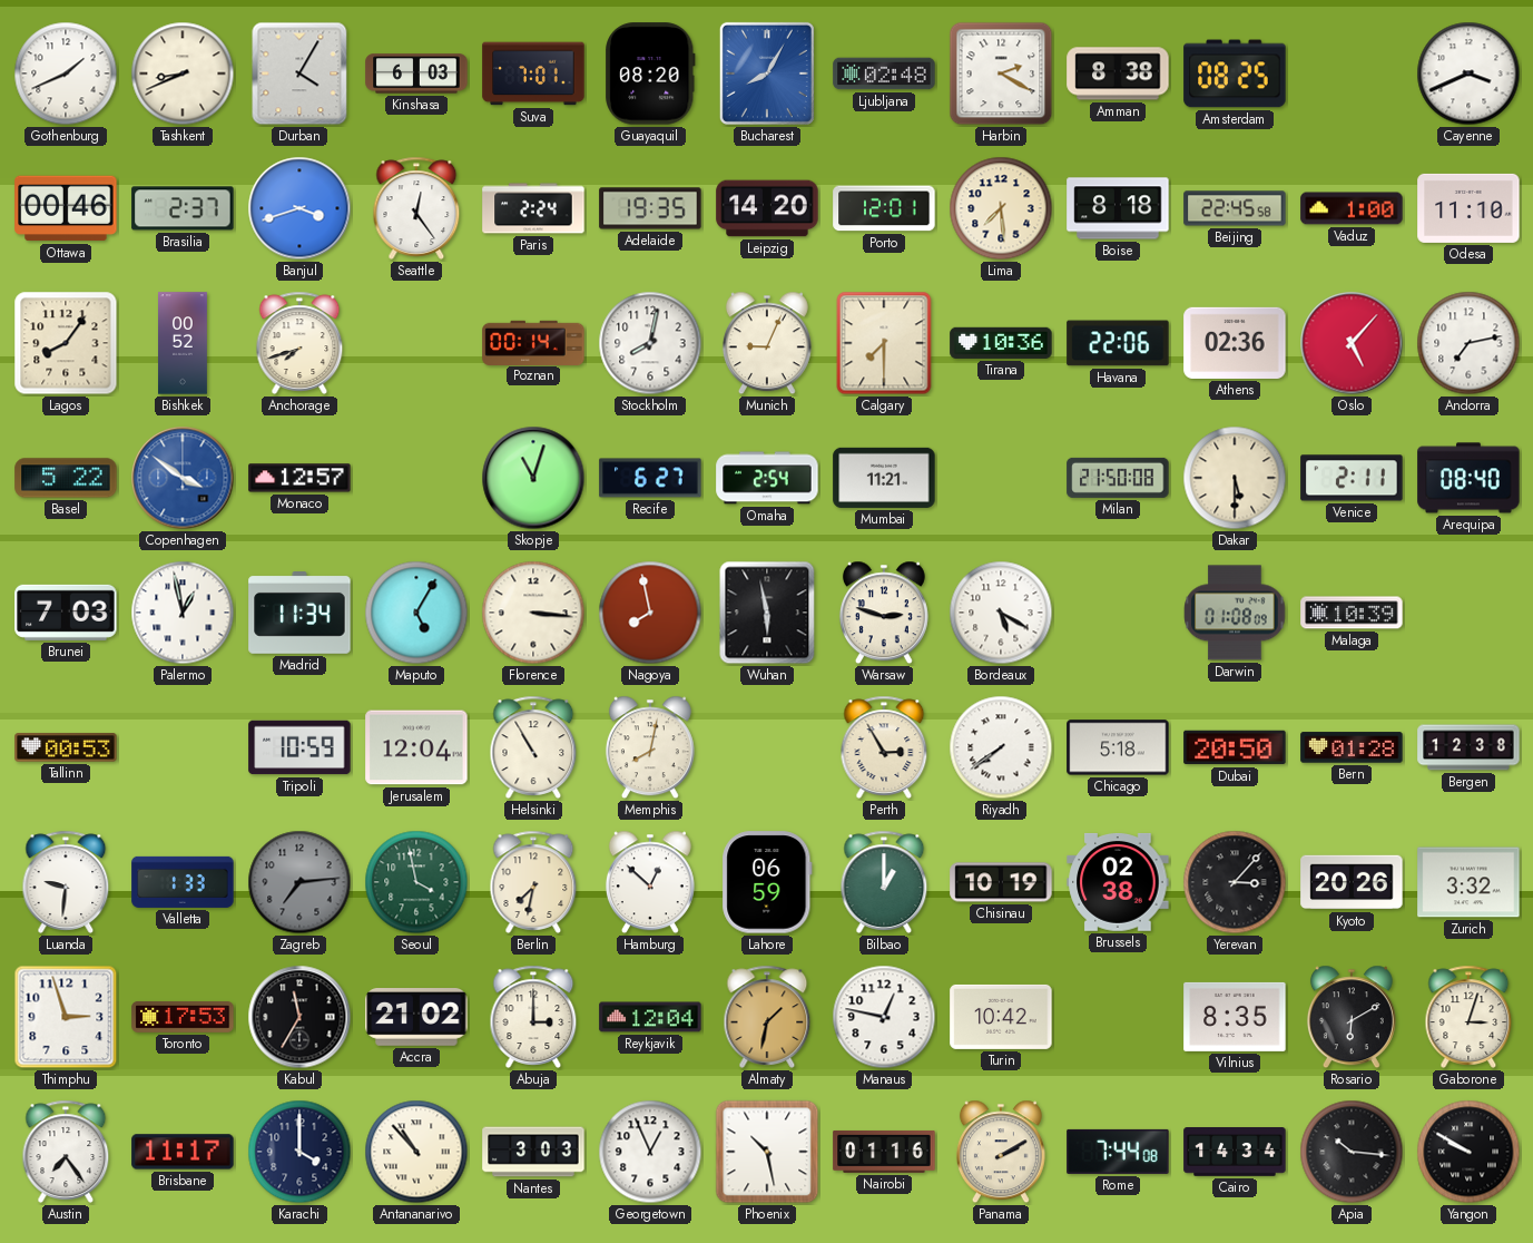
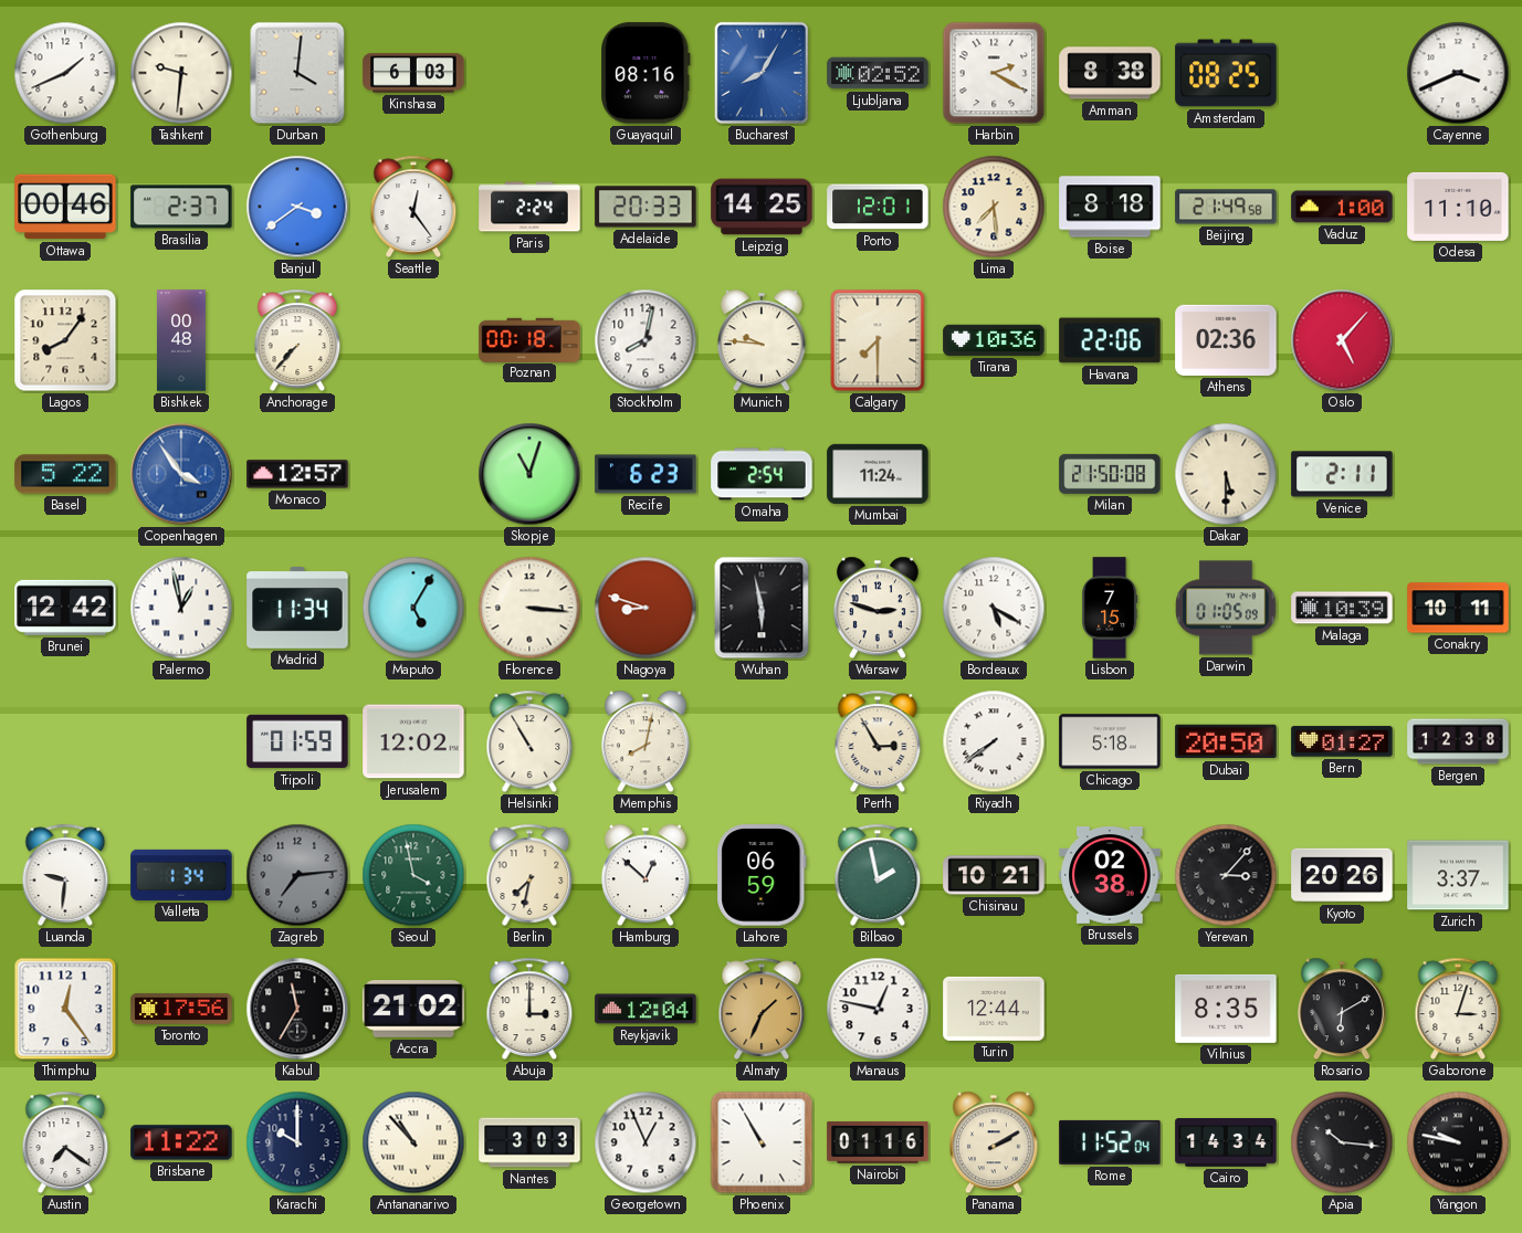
Tashkent: 8:41 -> 9:31
Durban: 4:05 -> 4:01
Suva: 7:01 -> none
Guayaquil: 08:20 -> 08:16
Ljubljana: 02:48 -> 02:52
Banjul: 3:42 -> 3:39
Adelaide: 19:35 -> 20:33
Leipzig: 14:20 -> 14:25
Beijing: 22:45 -> 21:49
Bishkek: 00:52 -> 00:48
Anchorage: 7:42 -> 7:37
Poznan: 00:14 -> 00:18
Munich: 9:04 -> 9:46
Andorra: 7:13 -> none
Copenhagen: 3:51 -> 3:54
Recife: 6:27 -> 6:23
Mumbai: 11:21 -> 11:24
Arequipa: 08:40 -> none
Brunei: 7:03 -> 12:42
Nagoya: 7:58 -> 8:48
Lisbon: none -> 7:15
Darwin: 01:08 -> 01:05
Conakry: none -> 10:11
Tallinn: 00:53 -> none
Tripoli: 10:59 -> 01:59
Jerusalem: 12:04 -> 12:02
Bern: 01:28 -> 01:27
Valletta: 1:33 -> 1:34
Bilbao: 1:00 -> 1:58
Chisinau: 10:19 -> 10:21
Zurich: 3:32 -> 3:37
Thimphu: 2:57 -> 12:24
Toronto: 17:53 -> 17:56
Almaty: 1:32 -> 1:34
Turin: 10:42 -> 12:44
Austin: 7:24 -> 7:21
Brisbane: 11:17 -> 11:22
Karachi: 4:00 -> 10:00
Phoenix: 10:28 -> 10:55
Rome: 7:44 -> 11:52
Yangon: 9:50 -> 9:47
